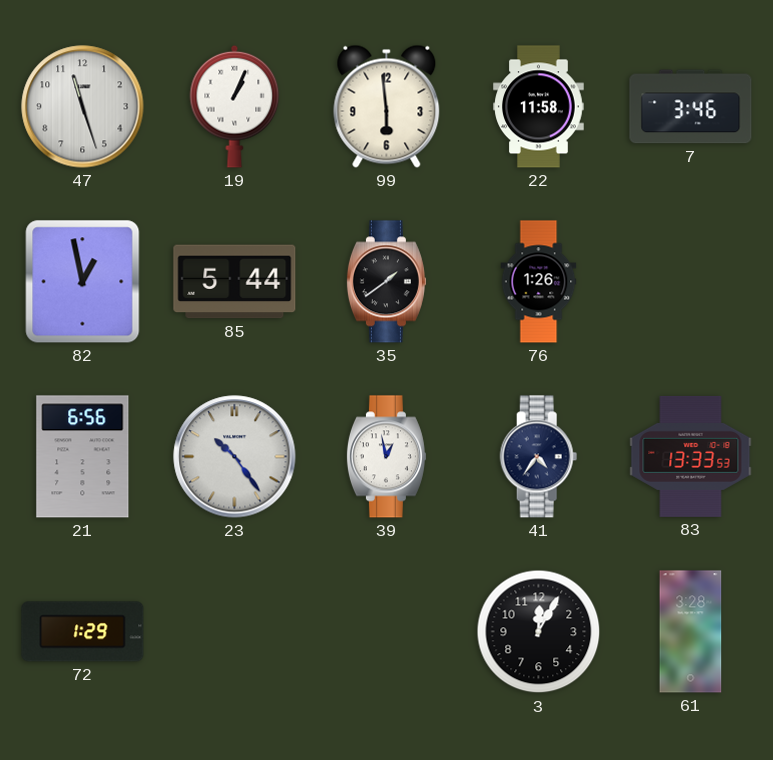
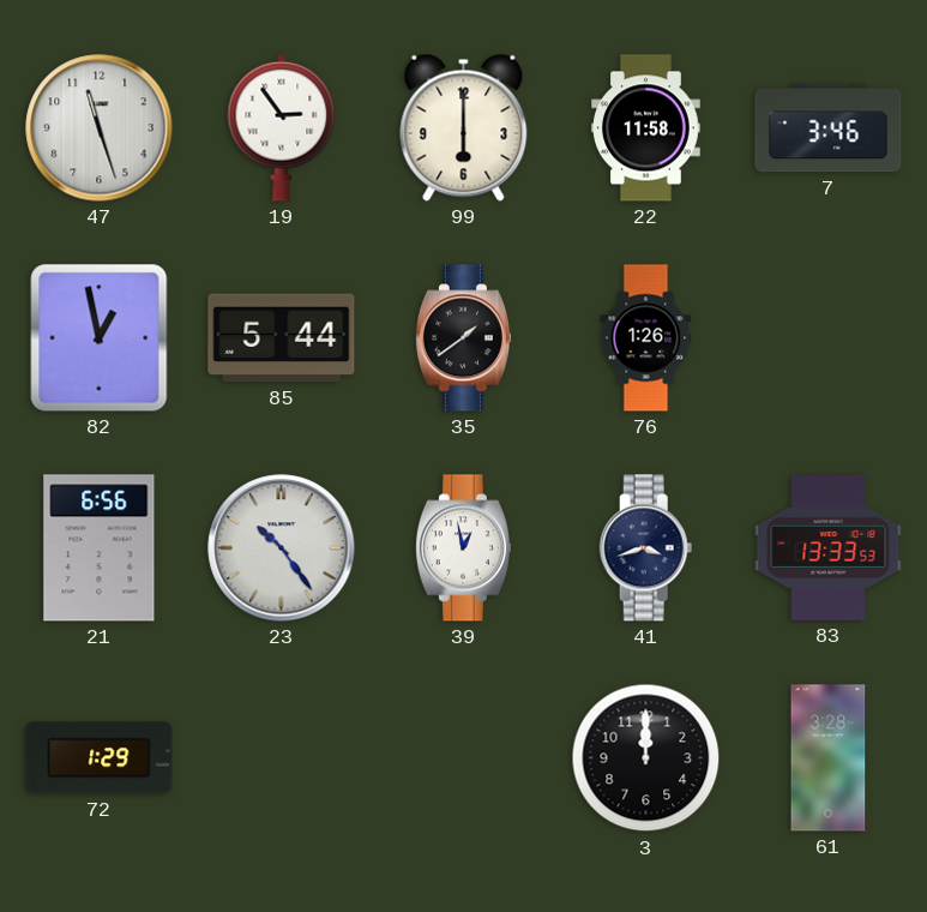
19: 1:04 -> 2:54
99: 5:59 -> 6:00
41: 4:36 -> 3:42
3: 12:05 -> 12:00
